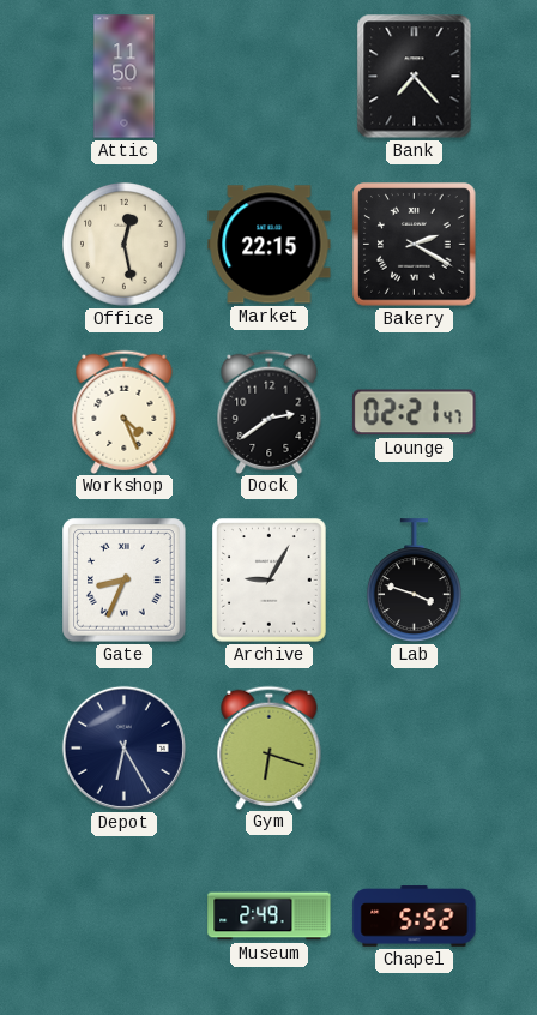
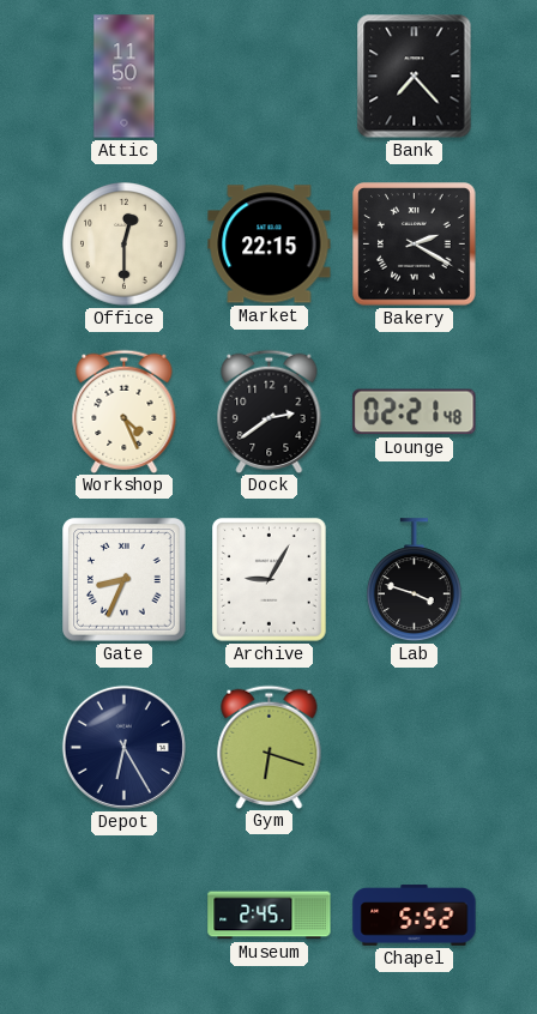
Office: 12:28 -> 12:30
Lounge: 02:21:47 -> 02:21:48
Museum: 2:49 -> 2:45
